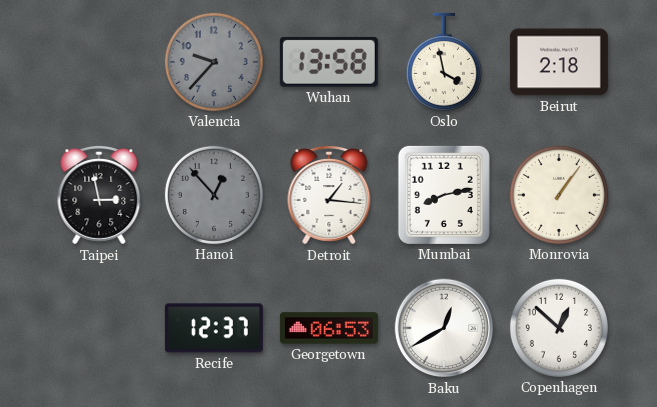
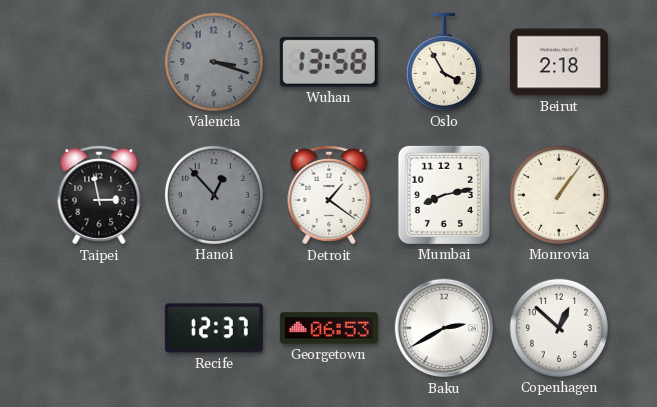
Valencia: 9:37 -> 3:18
Oslo: 3:58 -> 3:55
Detroit: 1:16 -> 1:21
Baku: 12:40 -> 2:40
